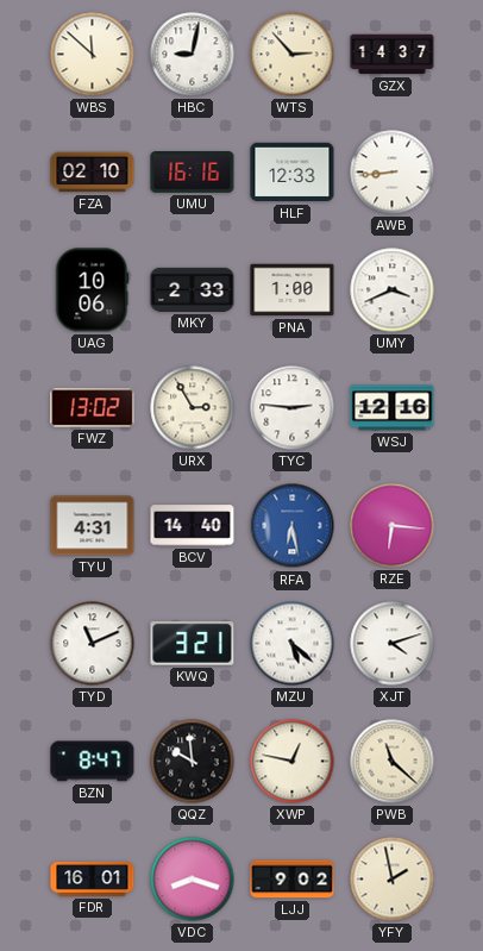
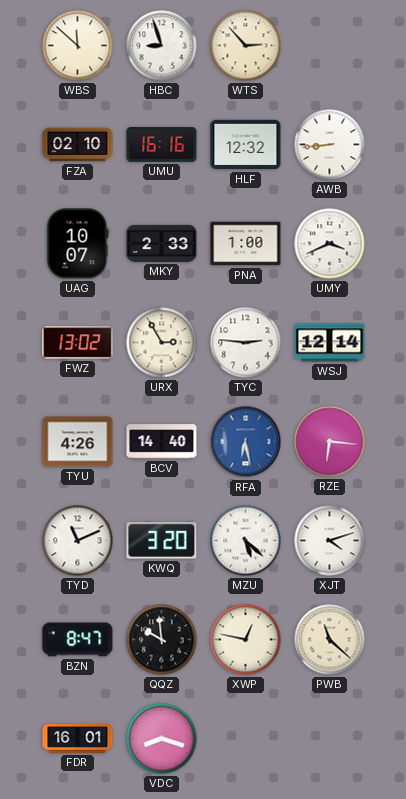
HBC: 9:02 -> 8:57
GZX: 14:37 -> none
HLF: 12:33 -> 12:32
UAG: 10:06 -> 10:07
WSJ: 12:16 -> 12:14
TYU: 4:31 -> 4:26
KWQ: 3:21 -> 3:20
LJJ: 9:02 -> none
YFY: 1:58 -> none
